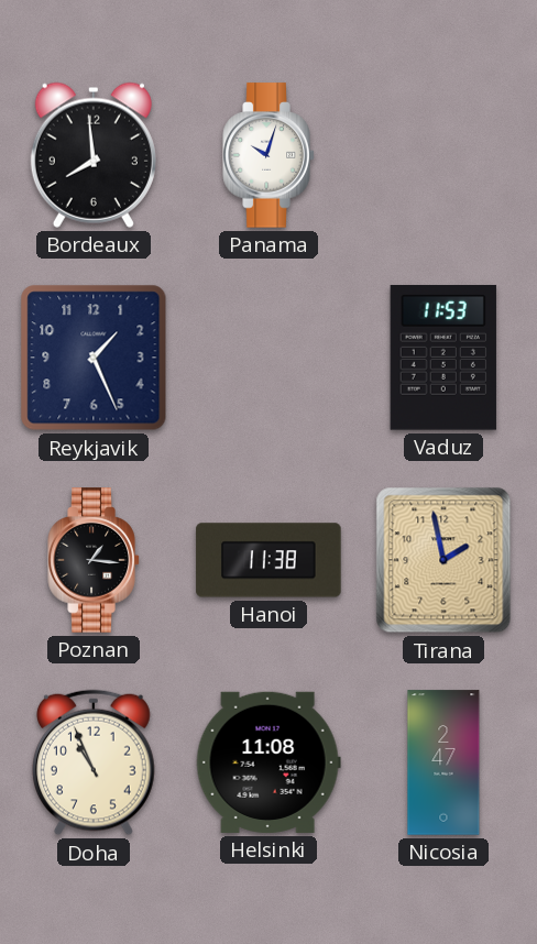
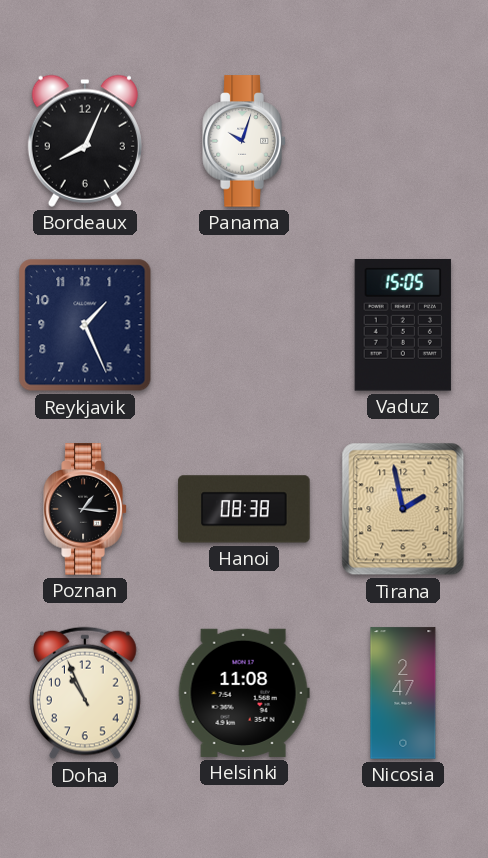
Bordeaux: 7:59 -> 8:04
Vaduz: 11:53 -> 15:05
Hanoi: 11:38 -> 08:38
